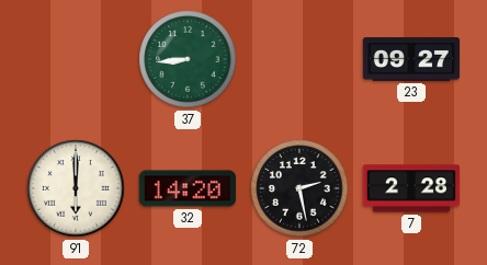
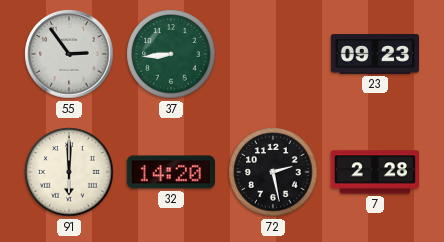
55: none -> 2:54
23: 09:27 -> 09:23
